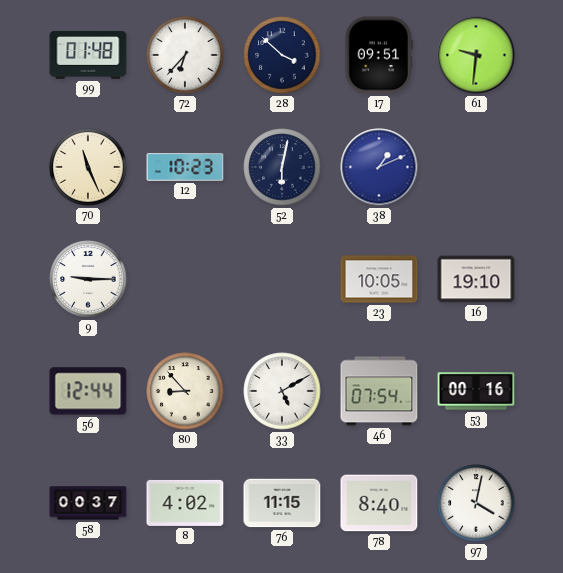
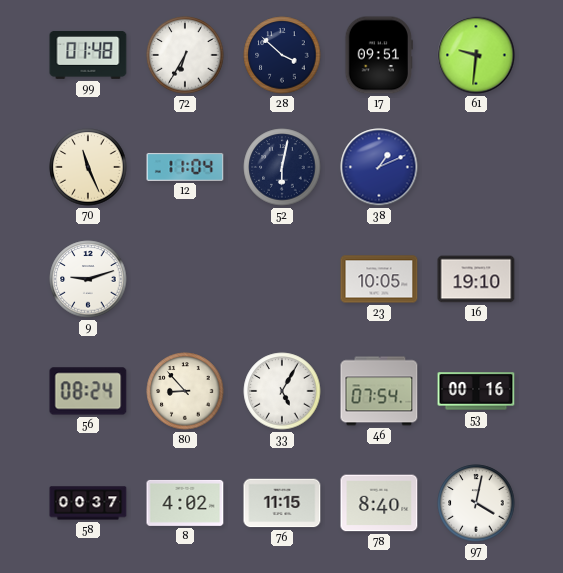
72: 6:37 -> 6:35
12: 10:23 -> 11:04
9: 9:15 -> 9:12
56: 12:44 -> 08:24
33: 5:10 -> 5:05
